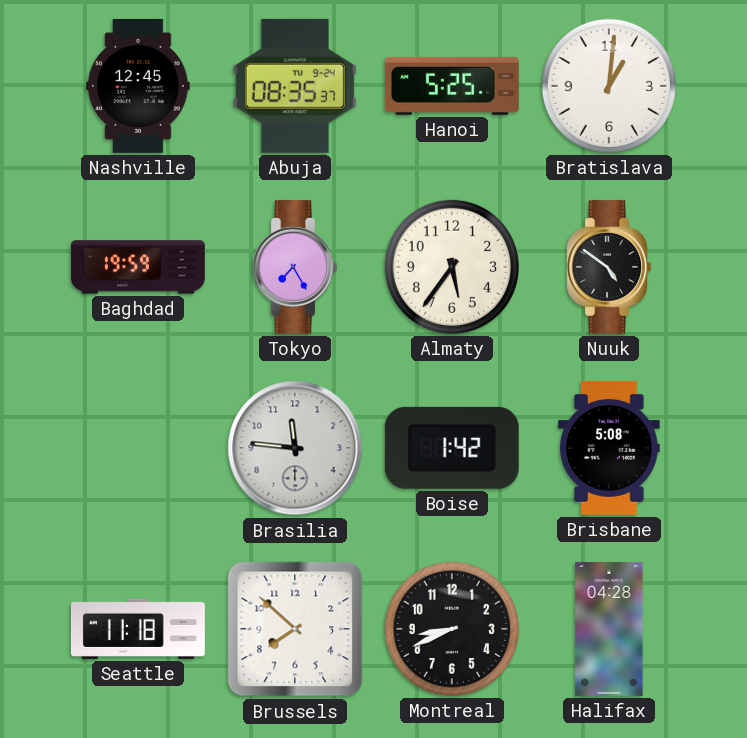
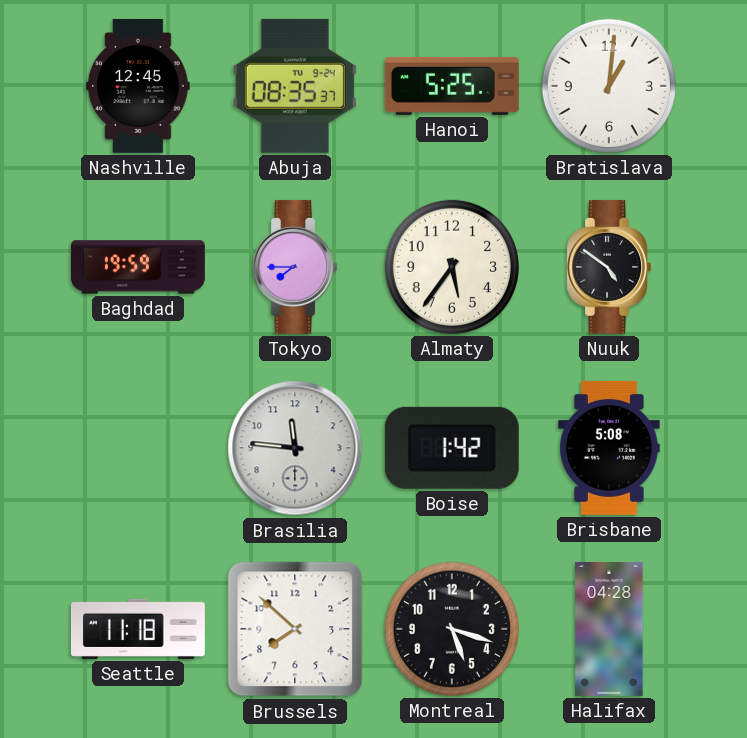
Tokyo: 7:25 -> 7:45
Montreal: 8:41 -> 5:18
